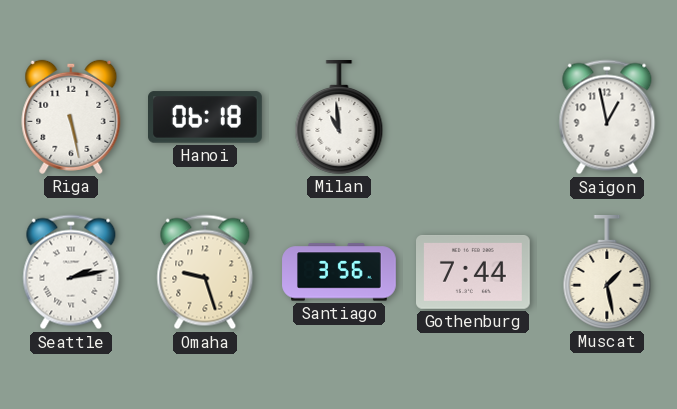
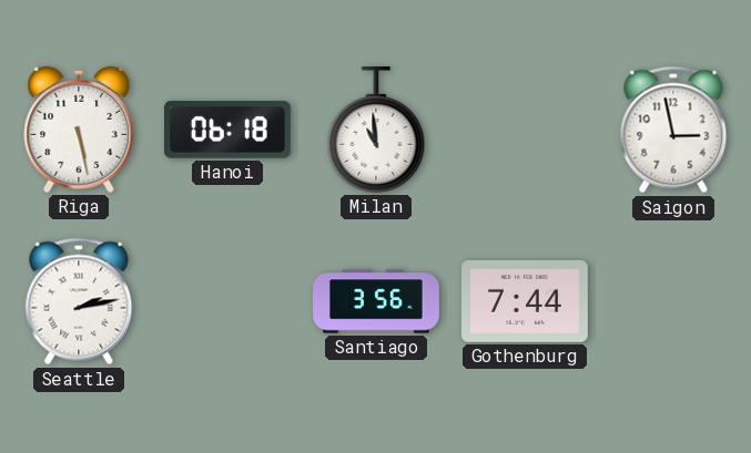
Saigon: 12:58 -> 2:58
Omaha: 9:27 -> none
Muscat: 1:28 -> none
